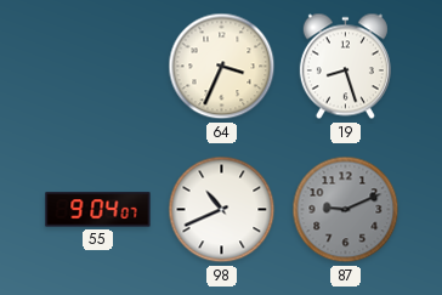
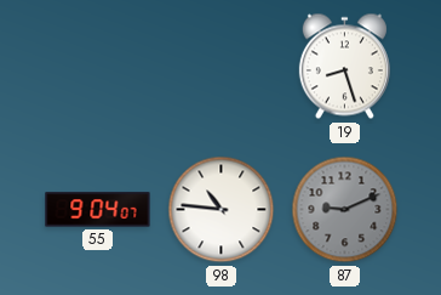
64: 3:34 -> none
98: 10:41 -> 10:46
